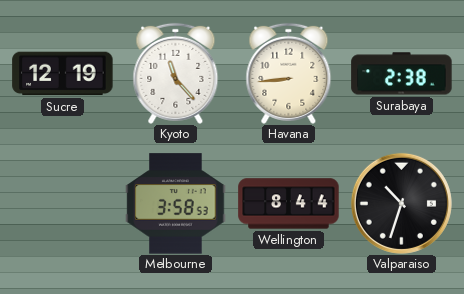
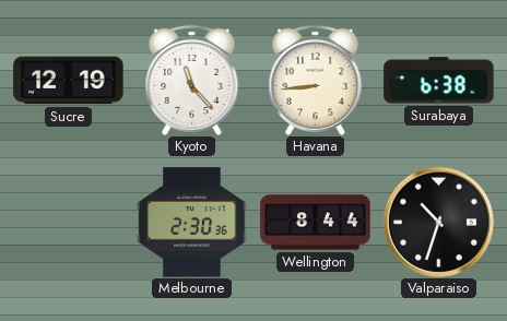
Surabaya: 2:38 -> 6:38
Melbourne: 3:58 -> 2:30
